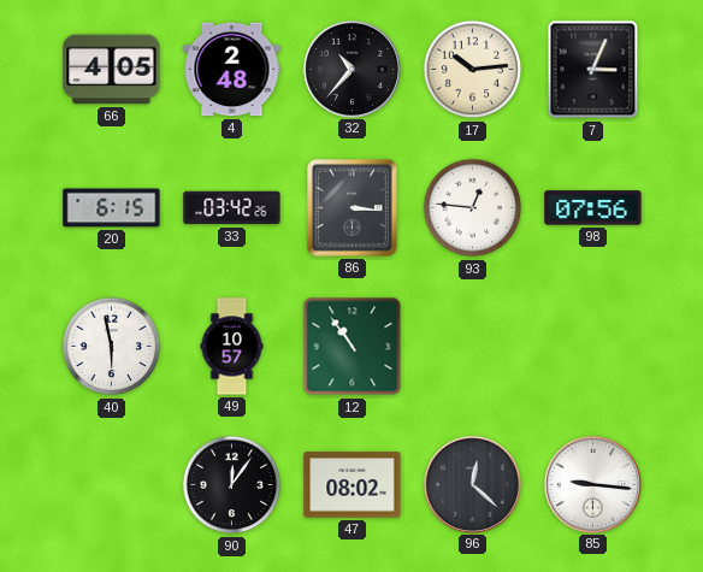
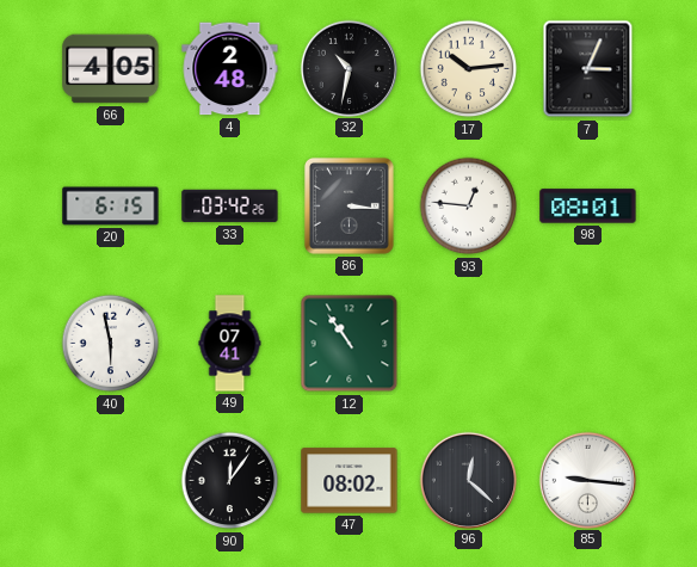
32: 10:37 -> 10:32
98: 07:56 -> 08:01
49: 10:57 -> 07:41
